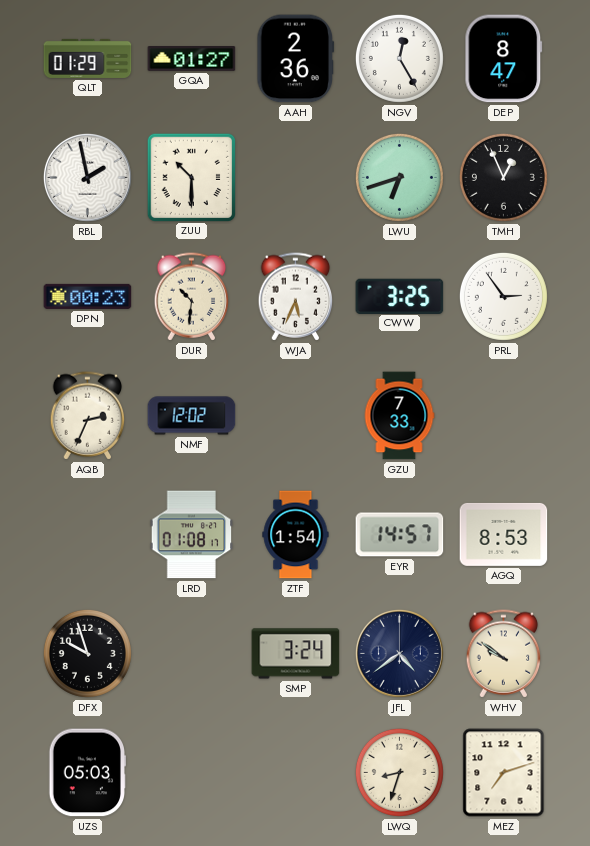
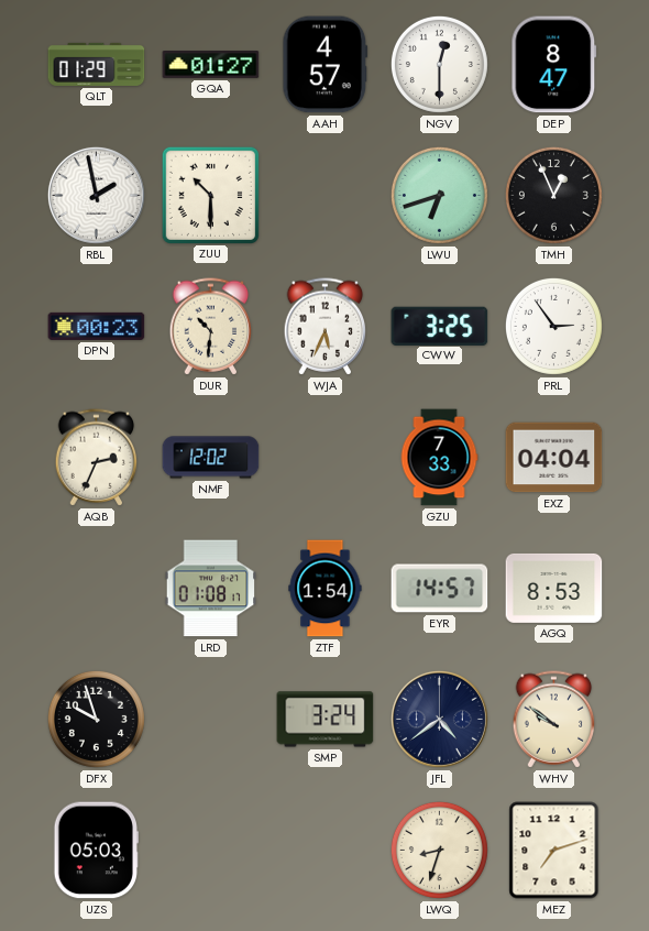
AAH: 2:36 -> 4:57
NGV: 12:25 -> 12:30
EXZ: none -> 04:04
